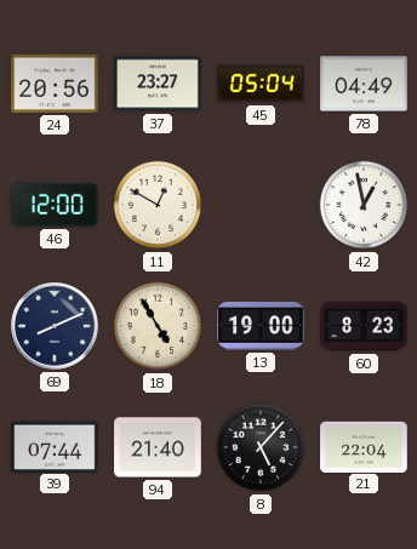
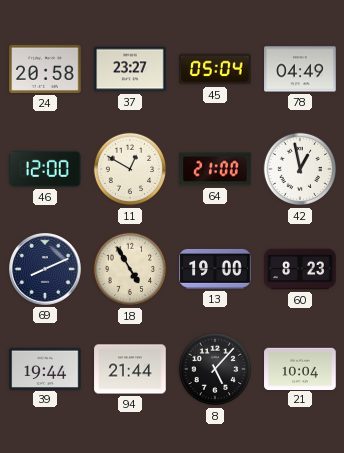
24: 20:56 -> 20:58
64: none -> 21:00
39: 07:44 -> 19:44
94: 21:40 -> 21:44
21: 22:04 -> 10:04
